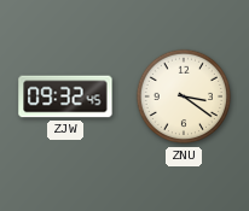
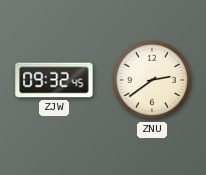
ZNU: 3:21 -> 2:39
